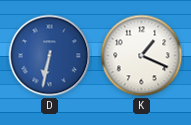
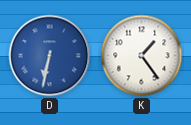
K: 1:19 -> 1:24
